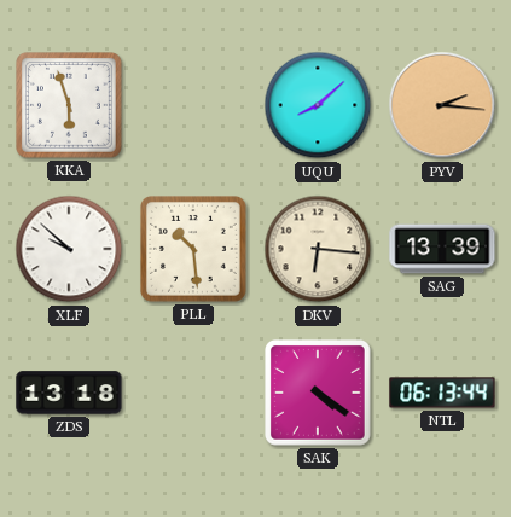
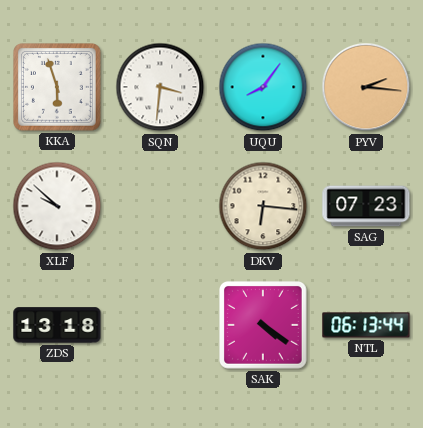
SQN: none -> 3:31
UQU: 8:08 -> 8:06
PLL: 10:29 -> none
SAG: 13:39 -> 07:23
